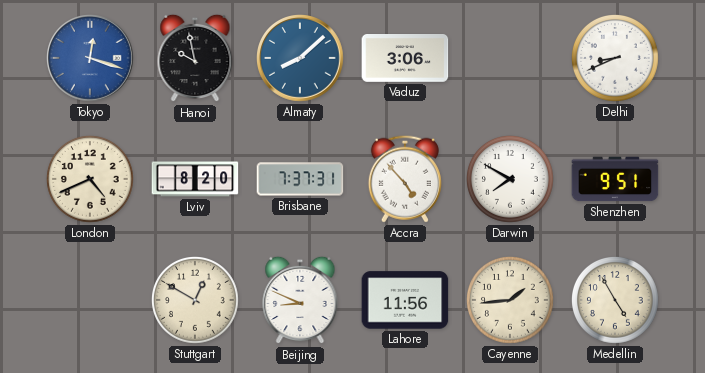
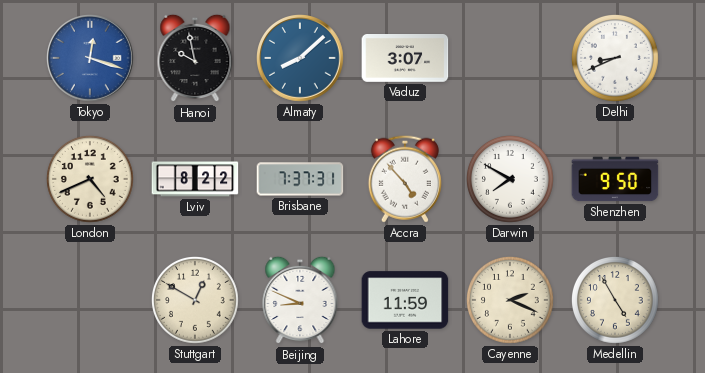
Vaduz: 3:06 -> 3:07
Lviv: 8:20 -> 8:22
Shenzhen: 9:51 -> 9:50
Lahore: 11:56 -> 11:59
Cayenne: 1:44 -> 2:19
